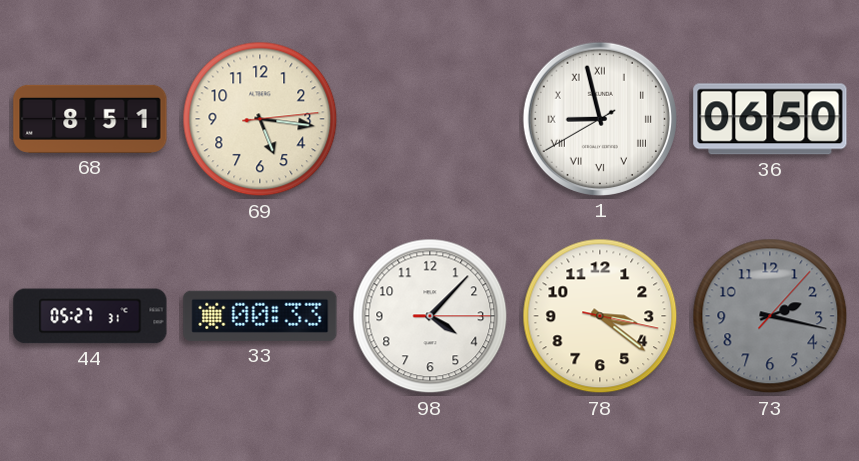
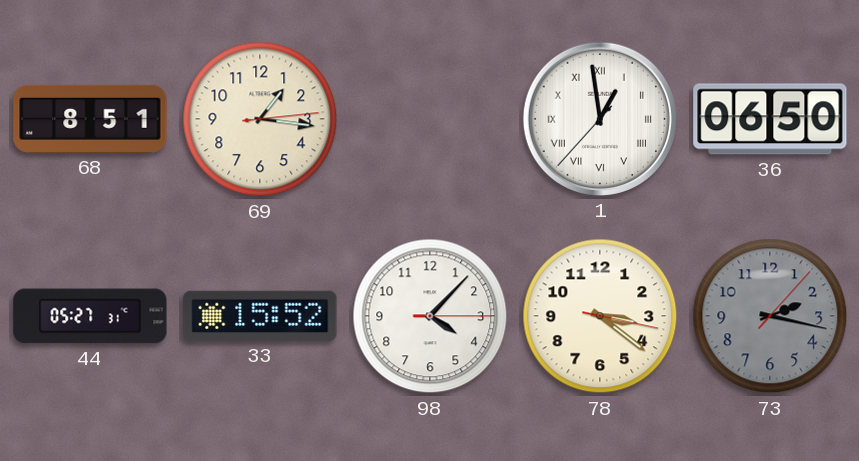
69: 5:16 -> 1:16
1: 8:57 -> 12:58
33: 00:33 -> 15:52
